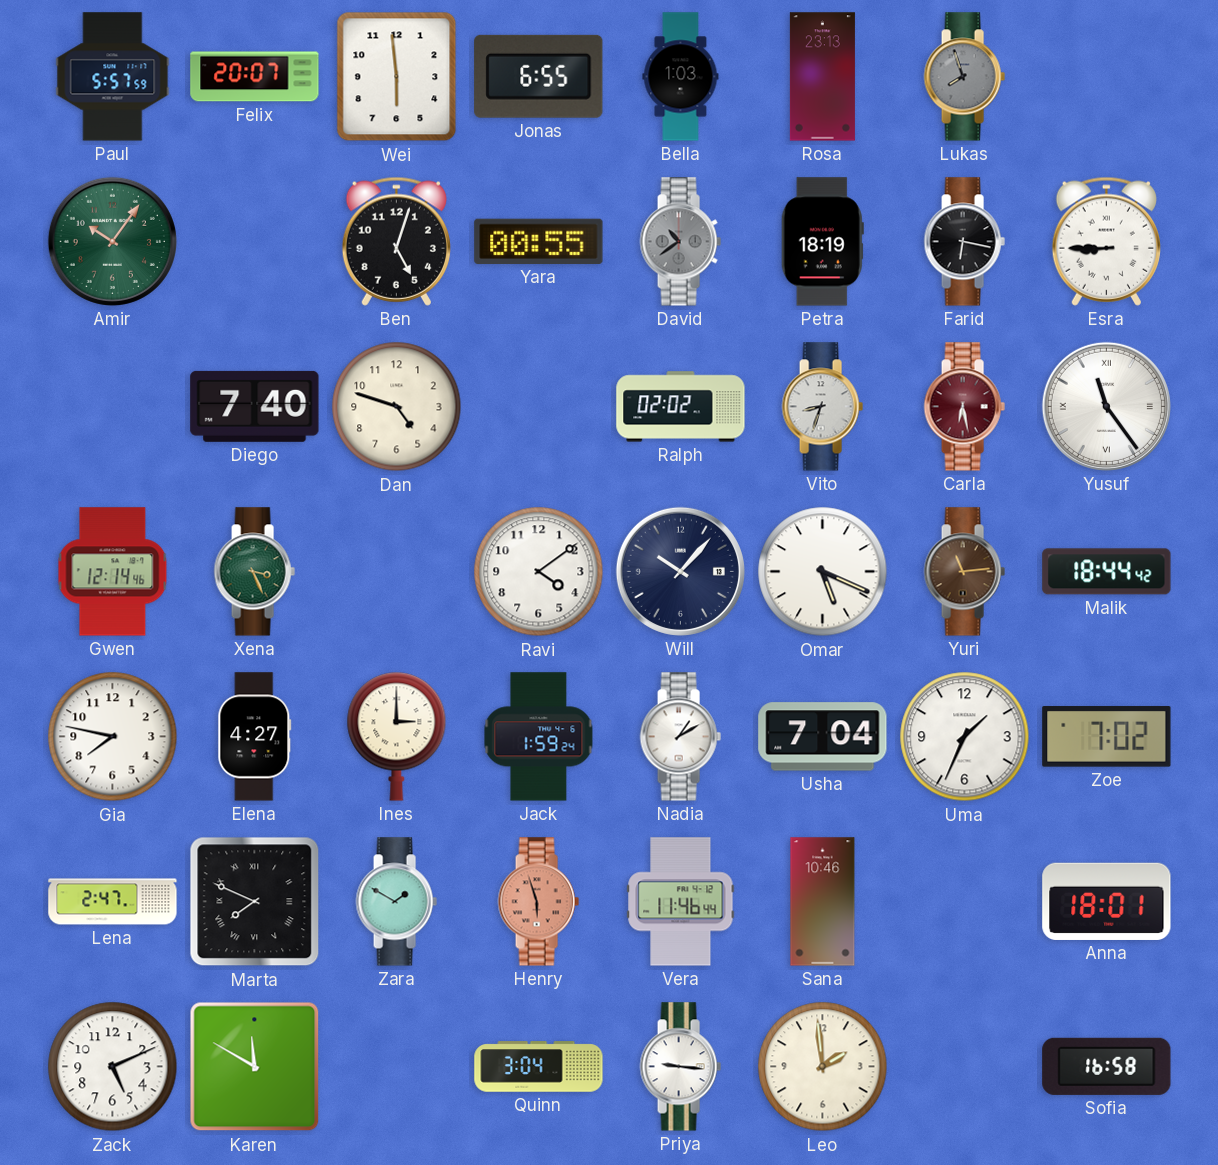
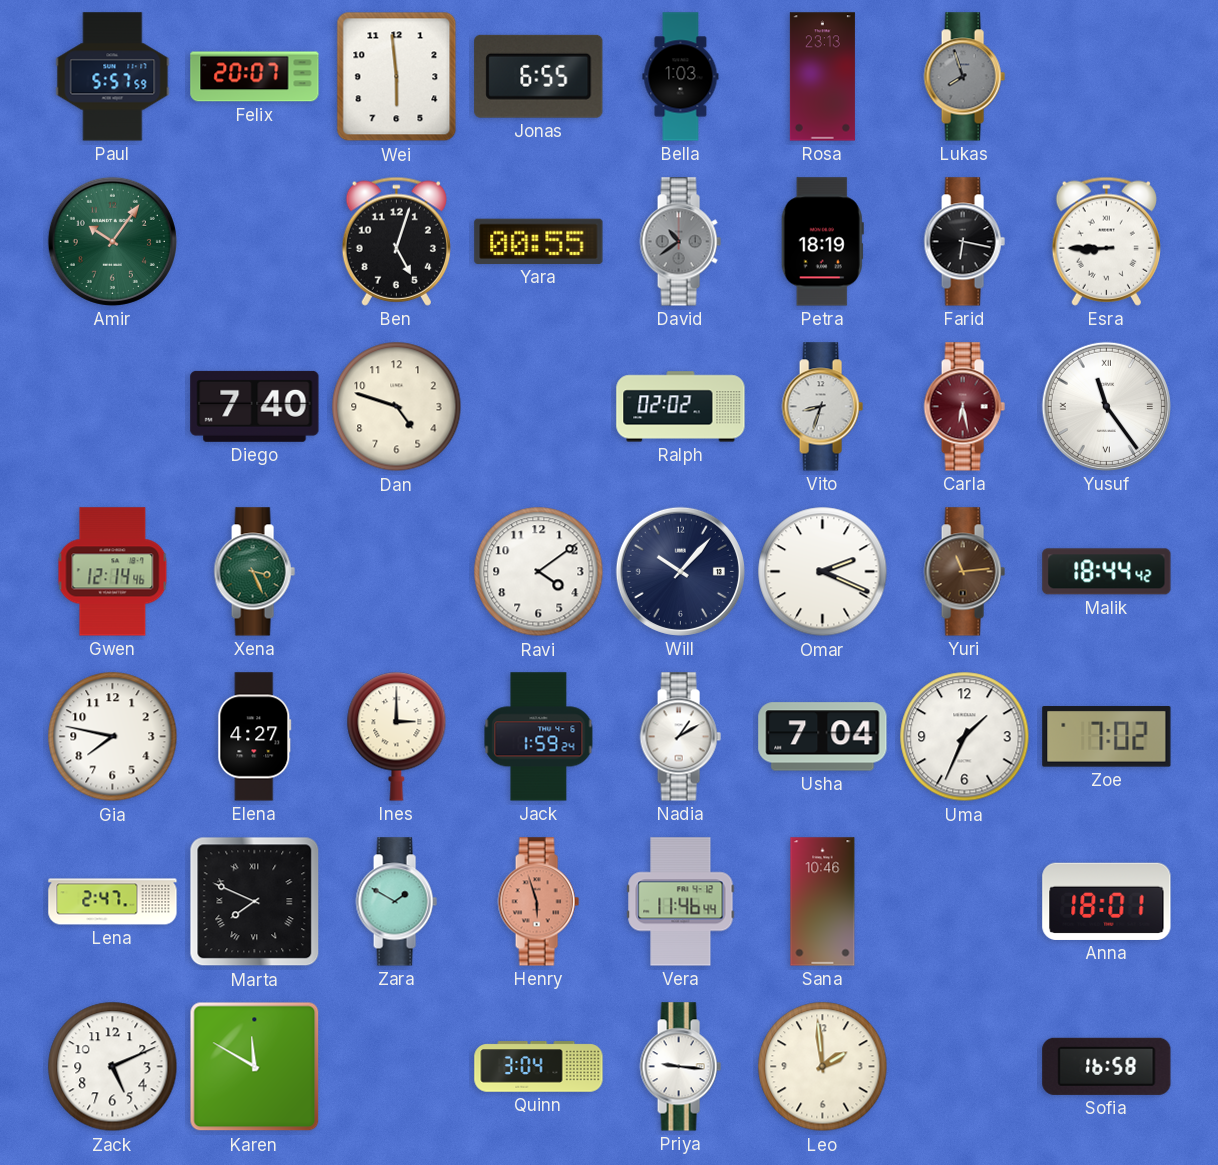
Omar: 5:19 -> 2:19
